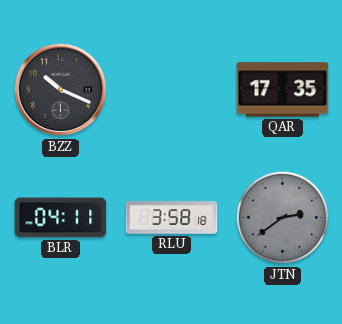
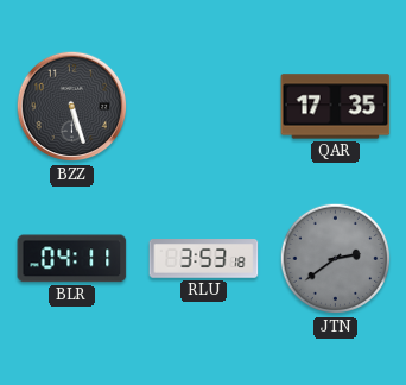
BZZ: 10:19 -> 5:27
RLU: 3:58 -> 3:53
